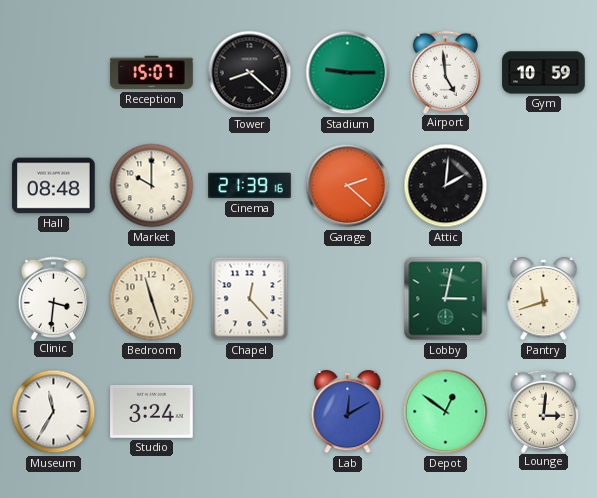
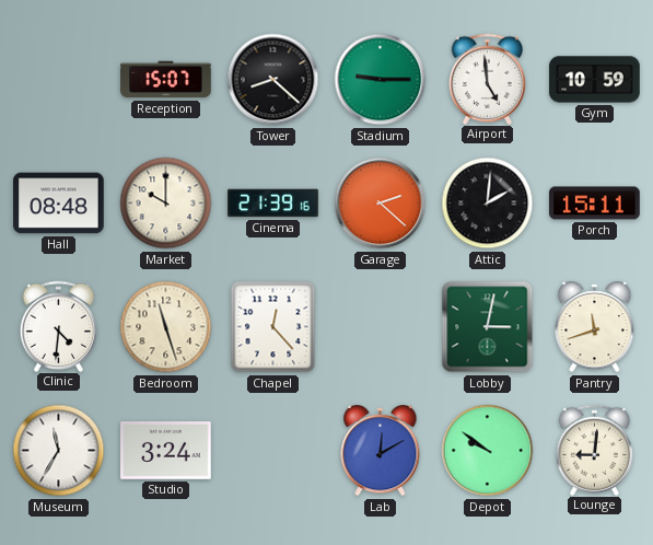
Porch: none -> 15:11
Clinic: 3:31 -> 4:31
Depot: 12:51 -> 9:51
Lounge: 3:01 -> 9:01
